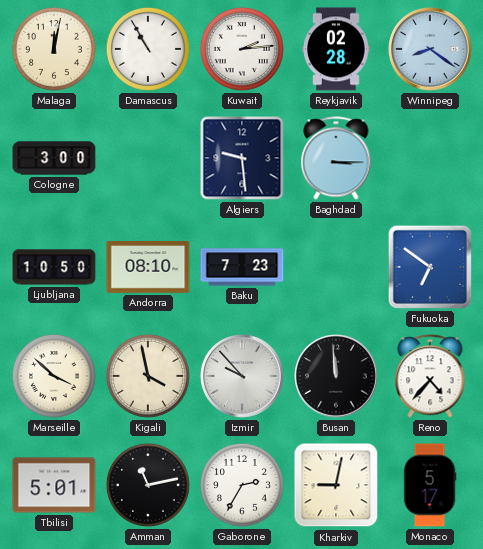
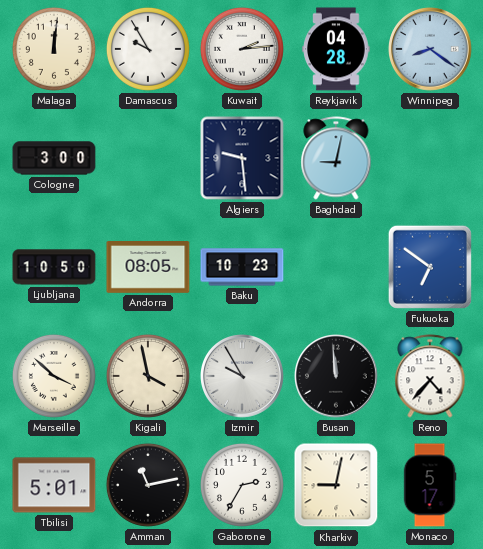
Malaga: 12:02 -> 12:01
Damascus: 10:55 -> 9:55
Reykjavik: 02:28 -> 04:28
Baghdad: 3:15 -> 9:02
Andorra: 08:10 -> 08:05
Baku: 7:23 -> 10:23
Izmir: 9:53 -> 9:55
